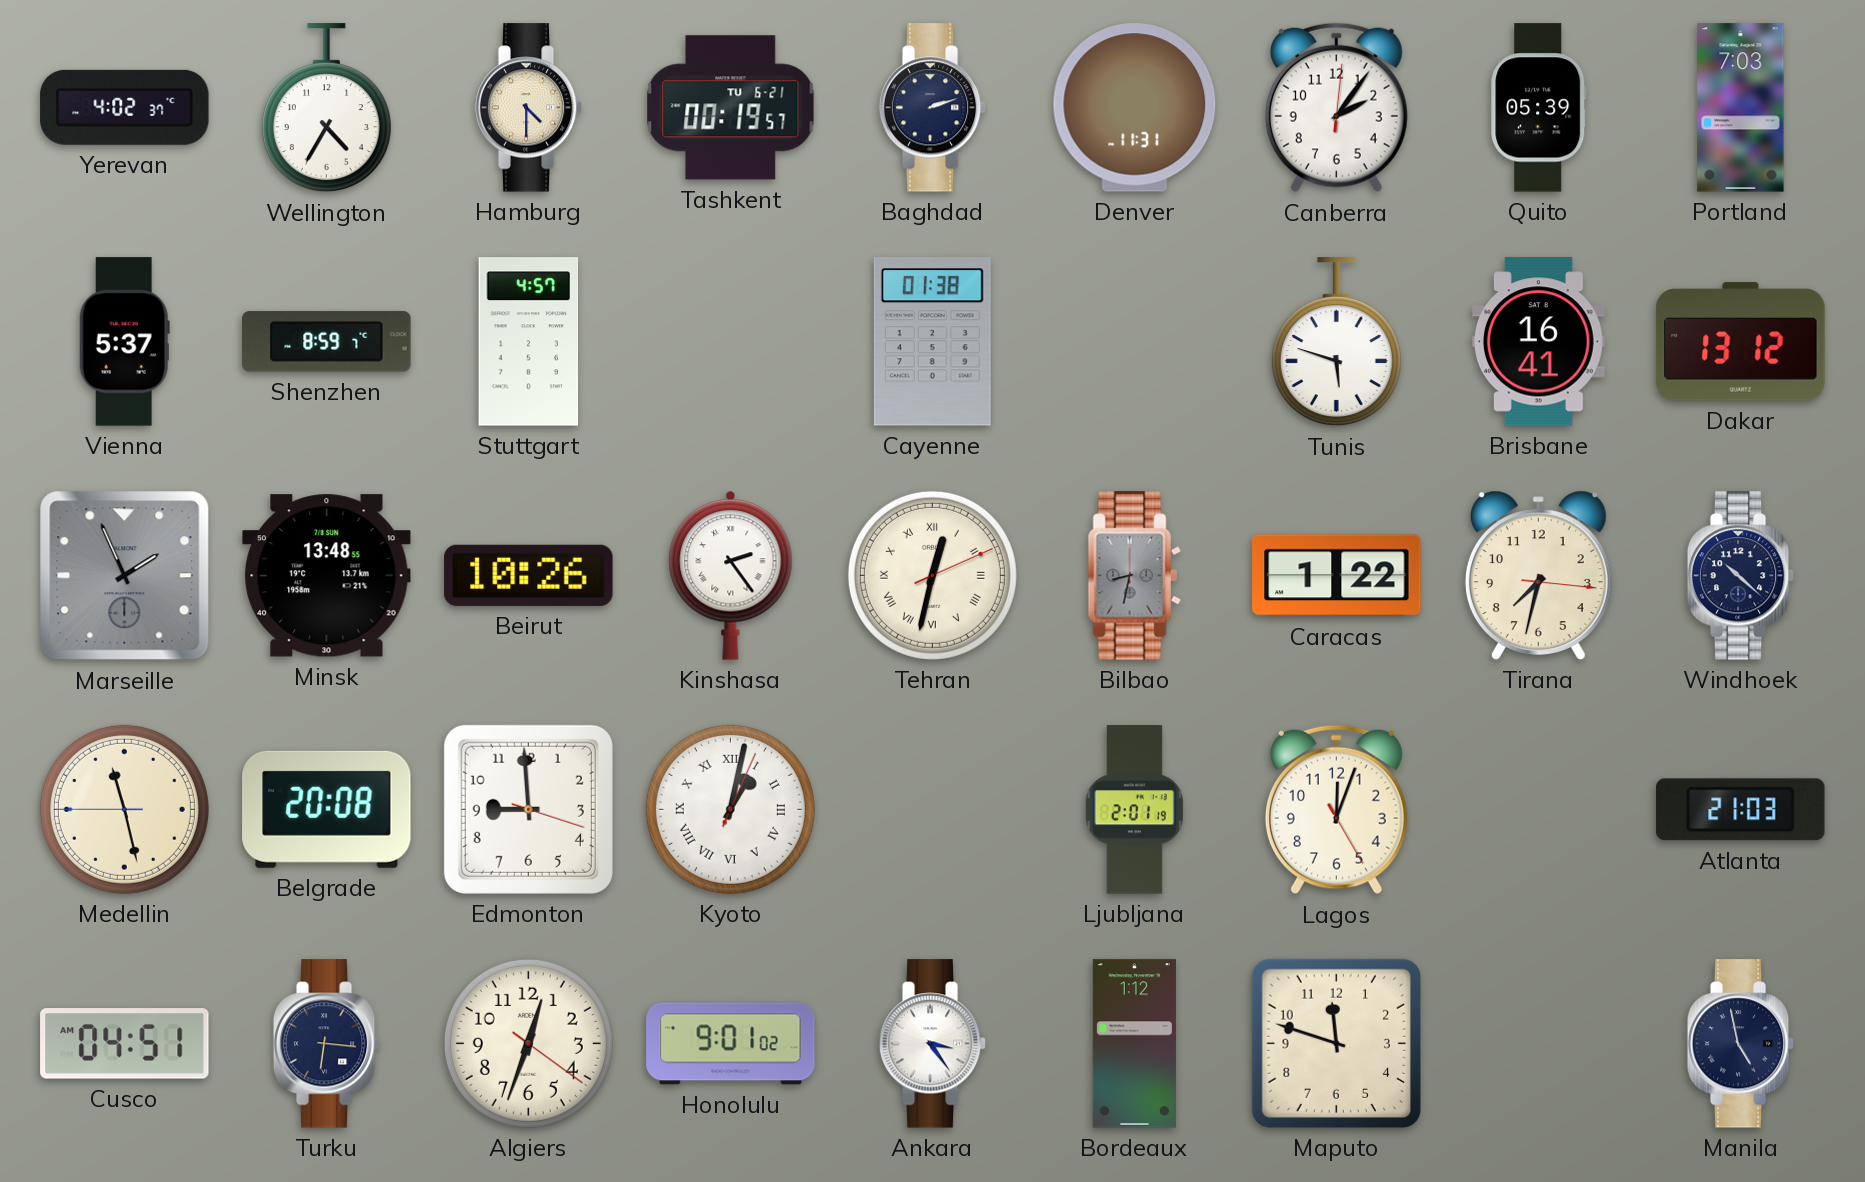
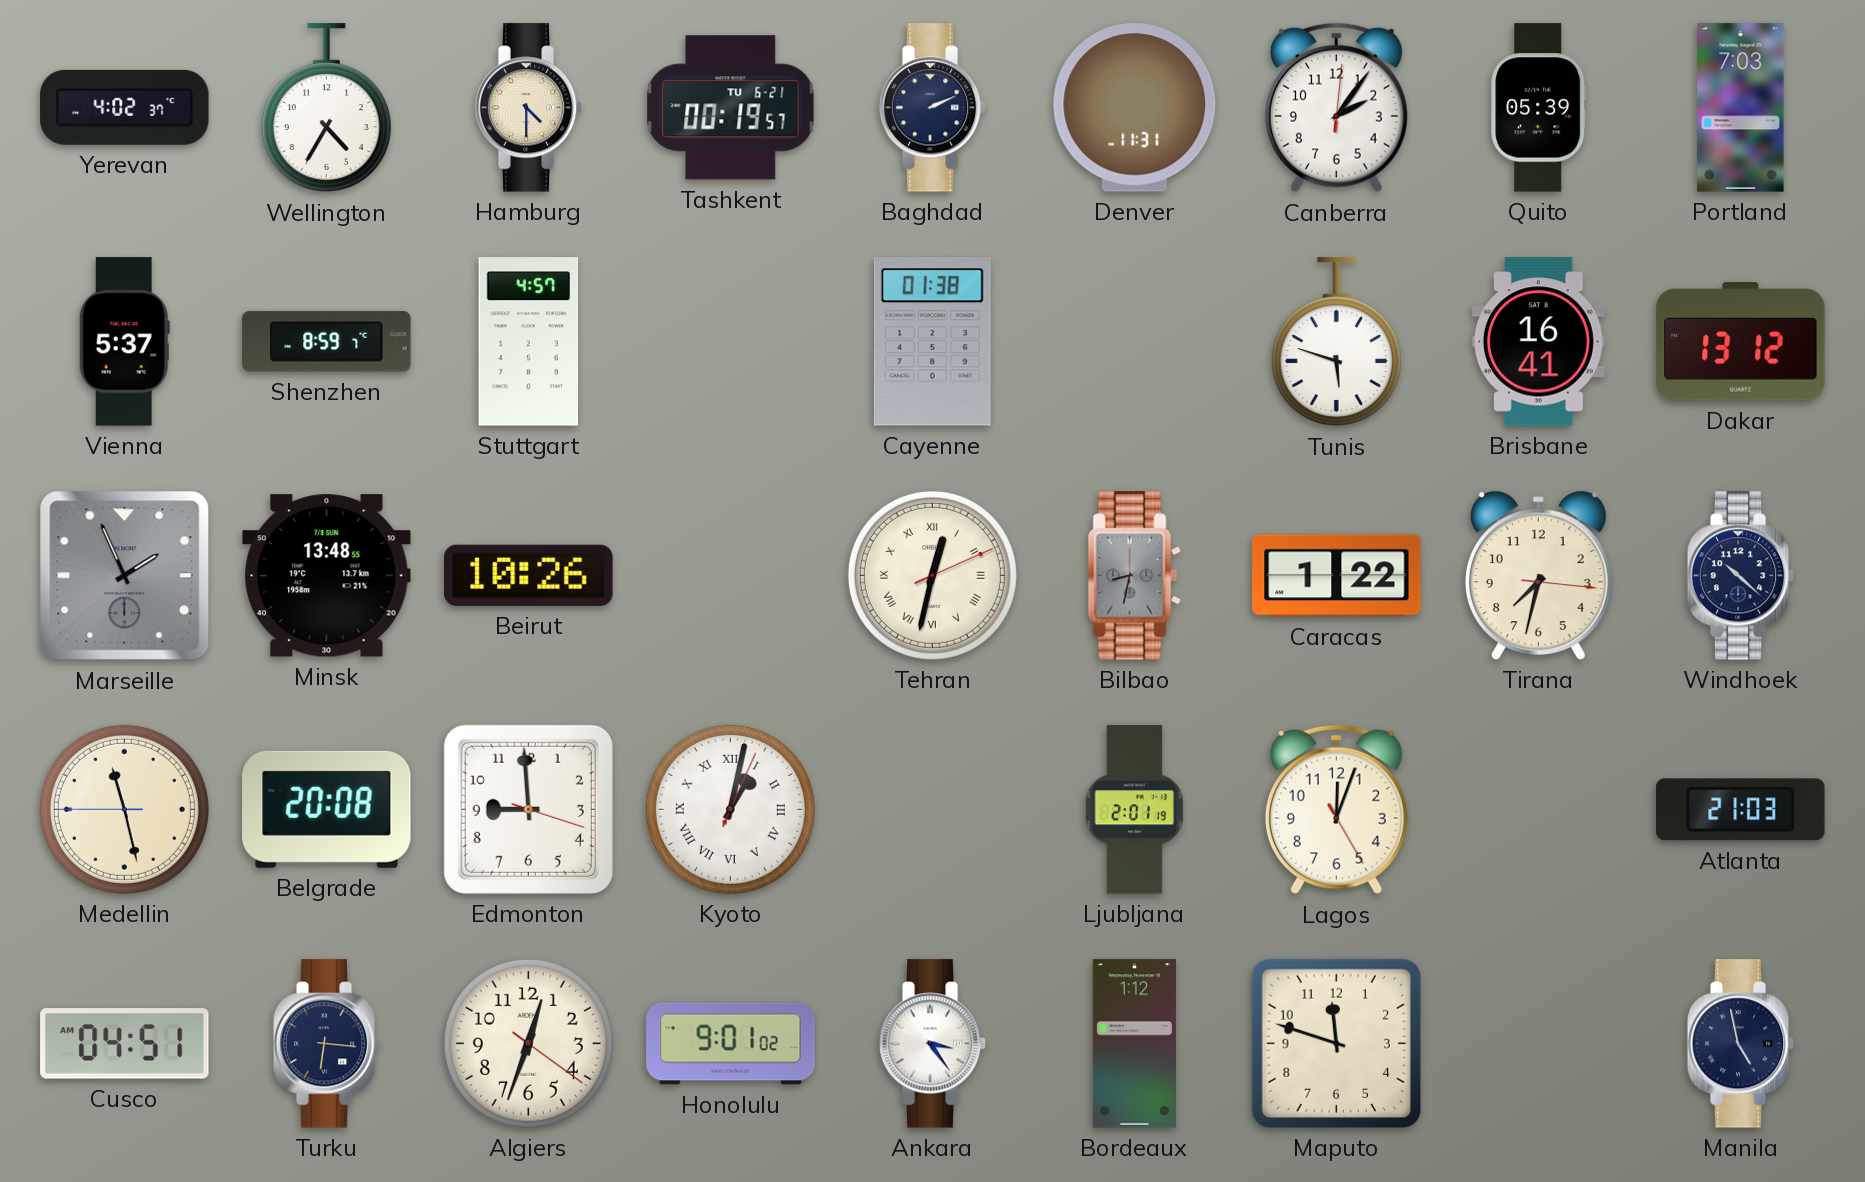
Baghdad: 2:12 -> 2:11
Kinshasa: 2:24 -> none
